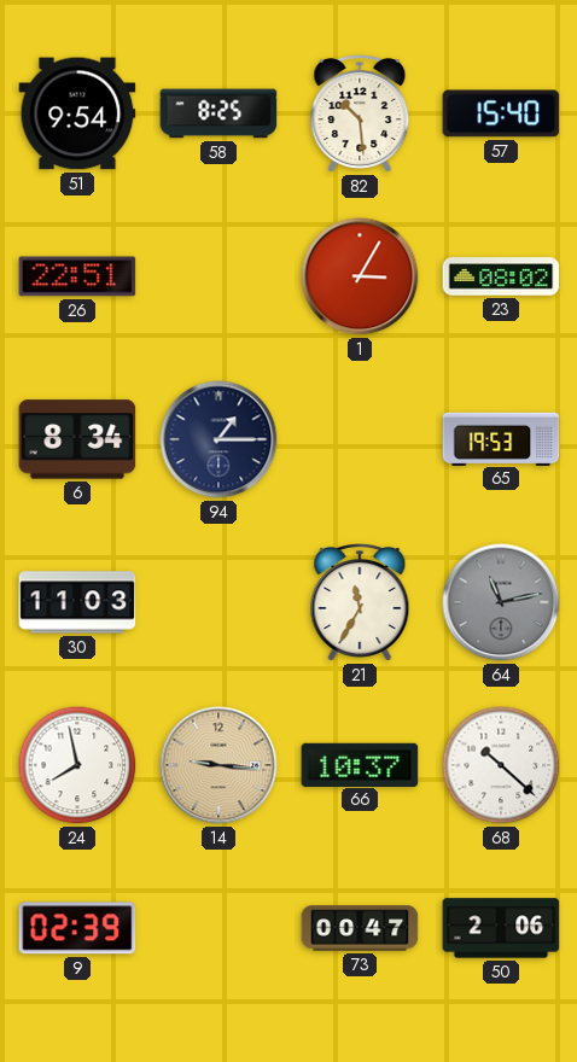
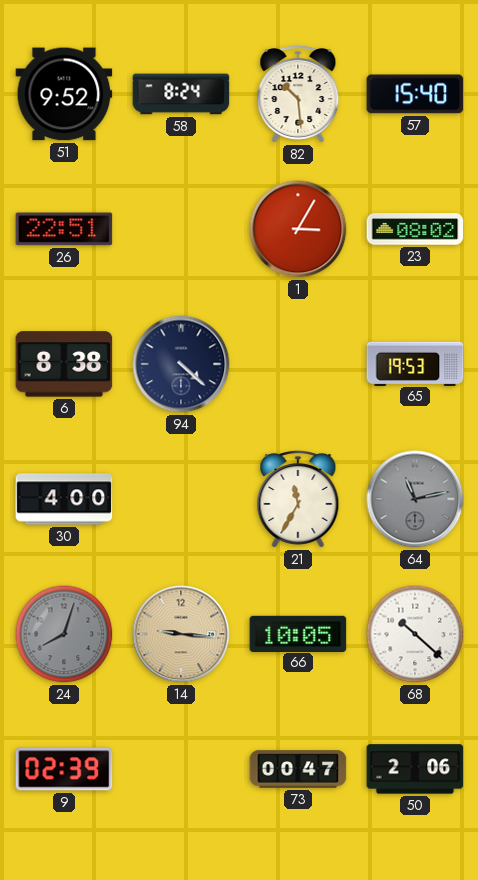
51: 9:54 -> 9:52
58: 8:25 -> 8:24
6: 8:34 -> 8:38
94: 1:15 -> 4:22
30: 11:03 -> 4:00
24: 7:58 -> 8:03
24 dial: white -> grey
66: 10:37 -> 10:05
